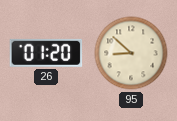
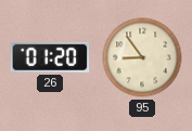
95: 8:52 -> 8:54
